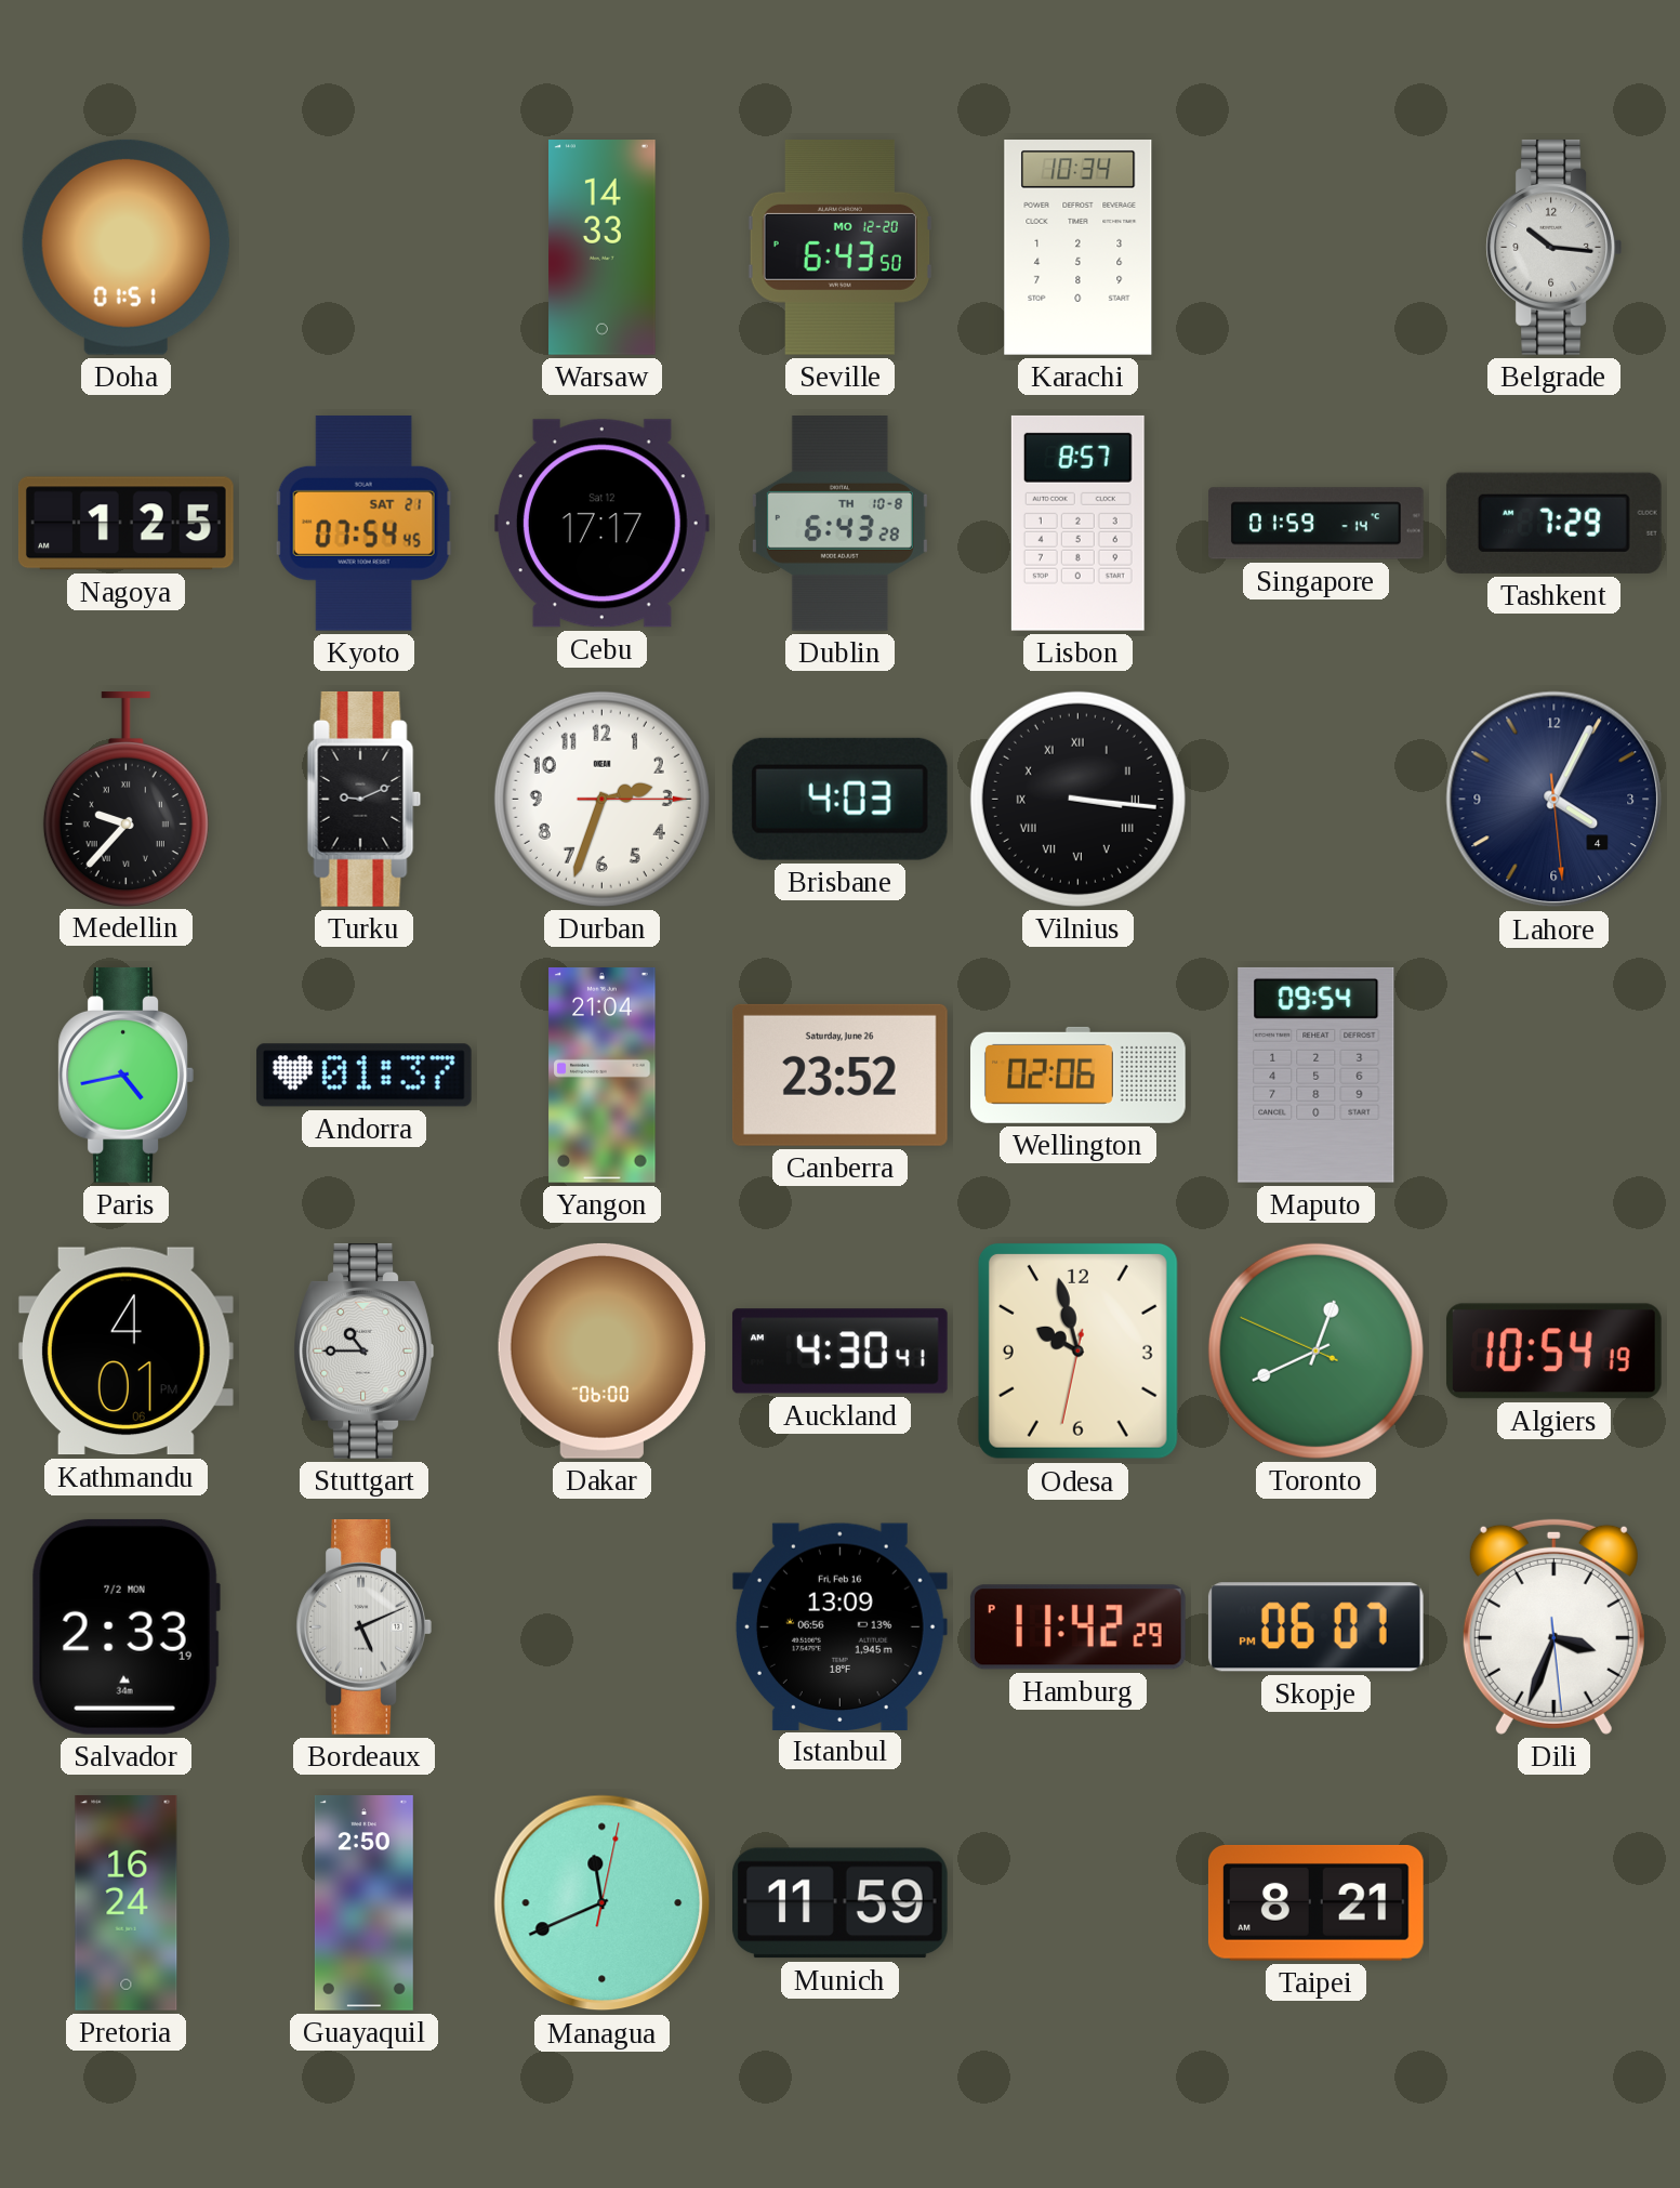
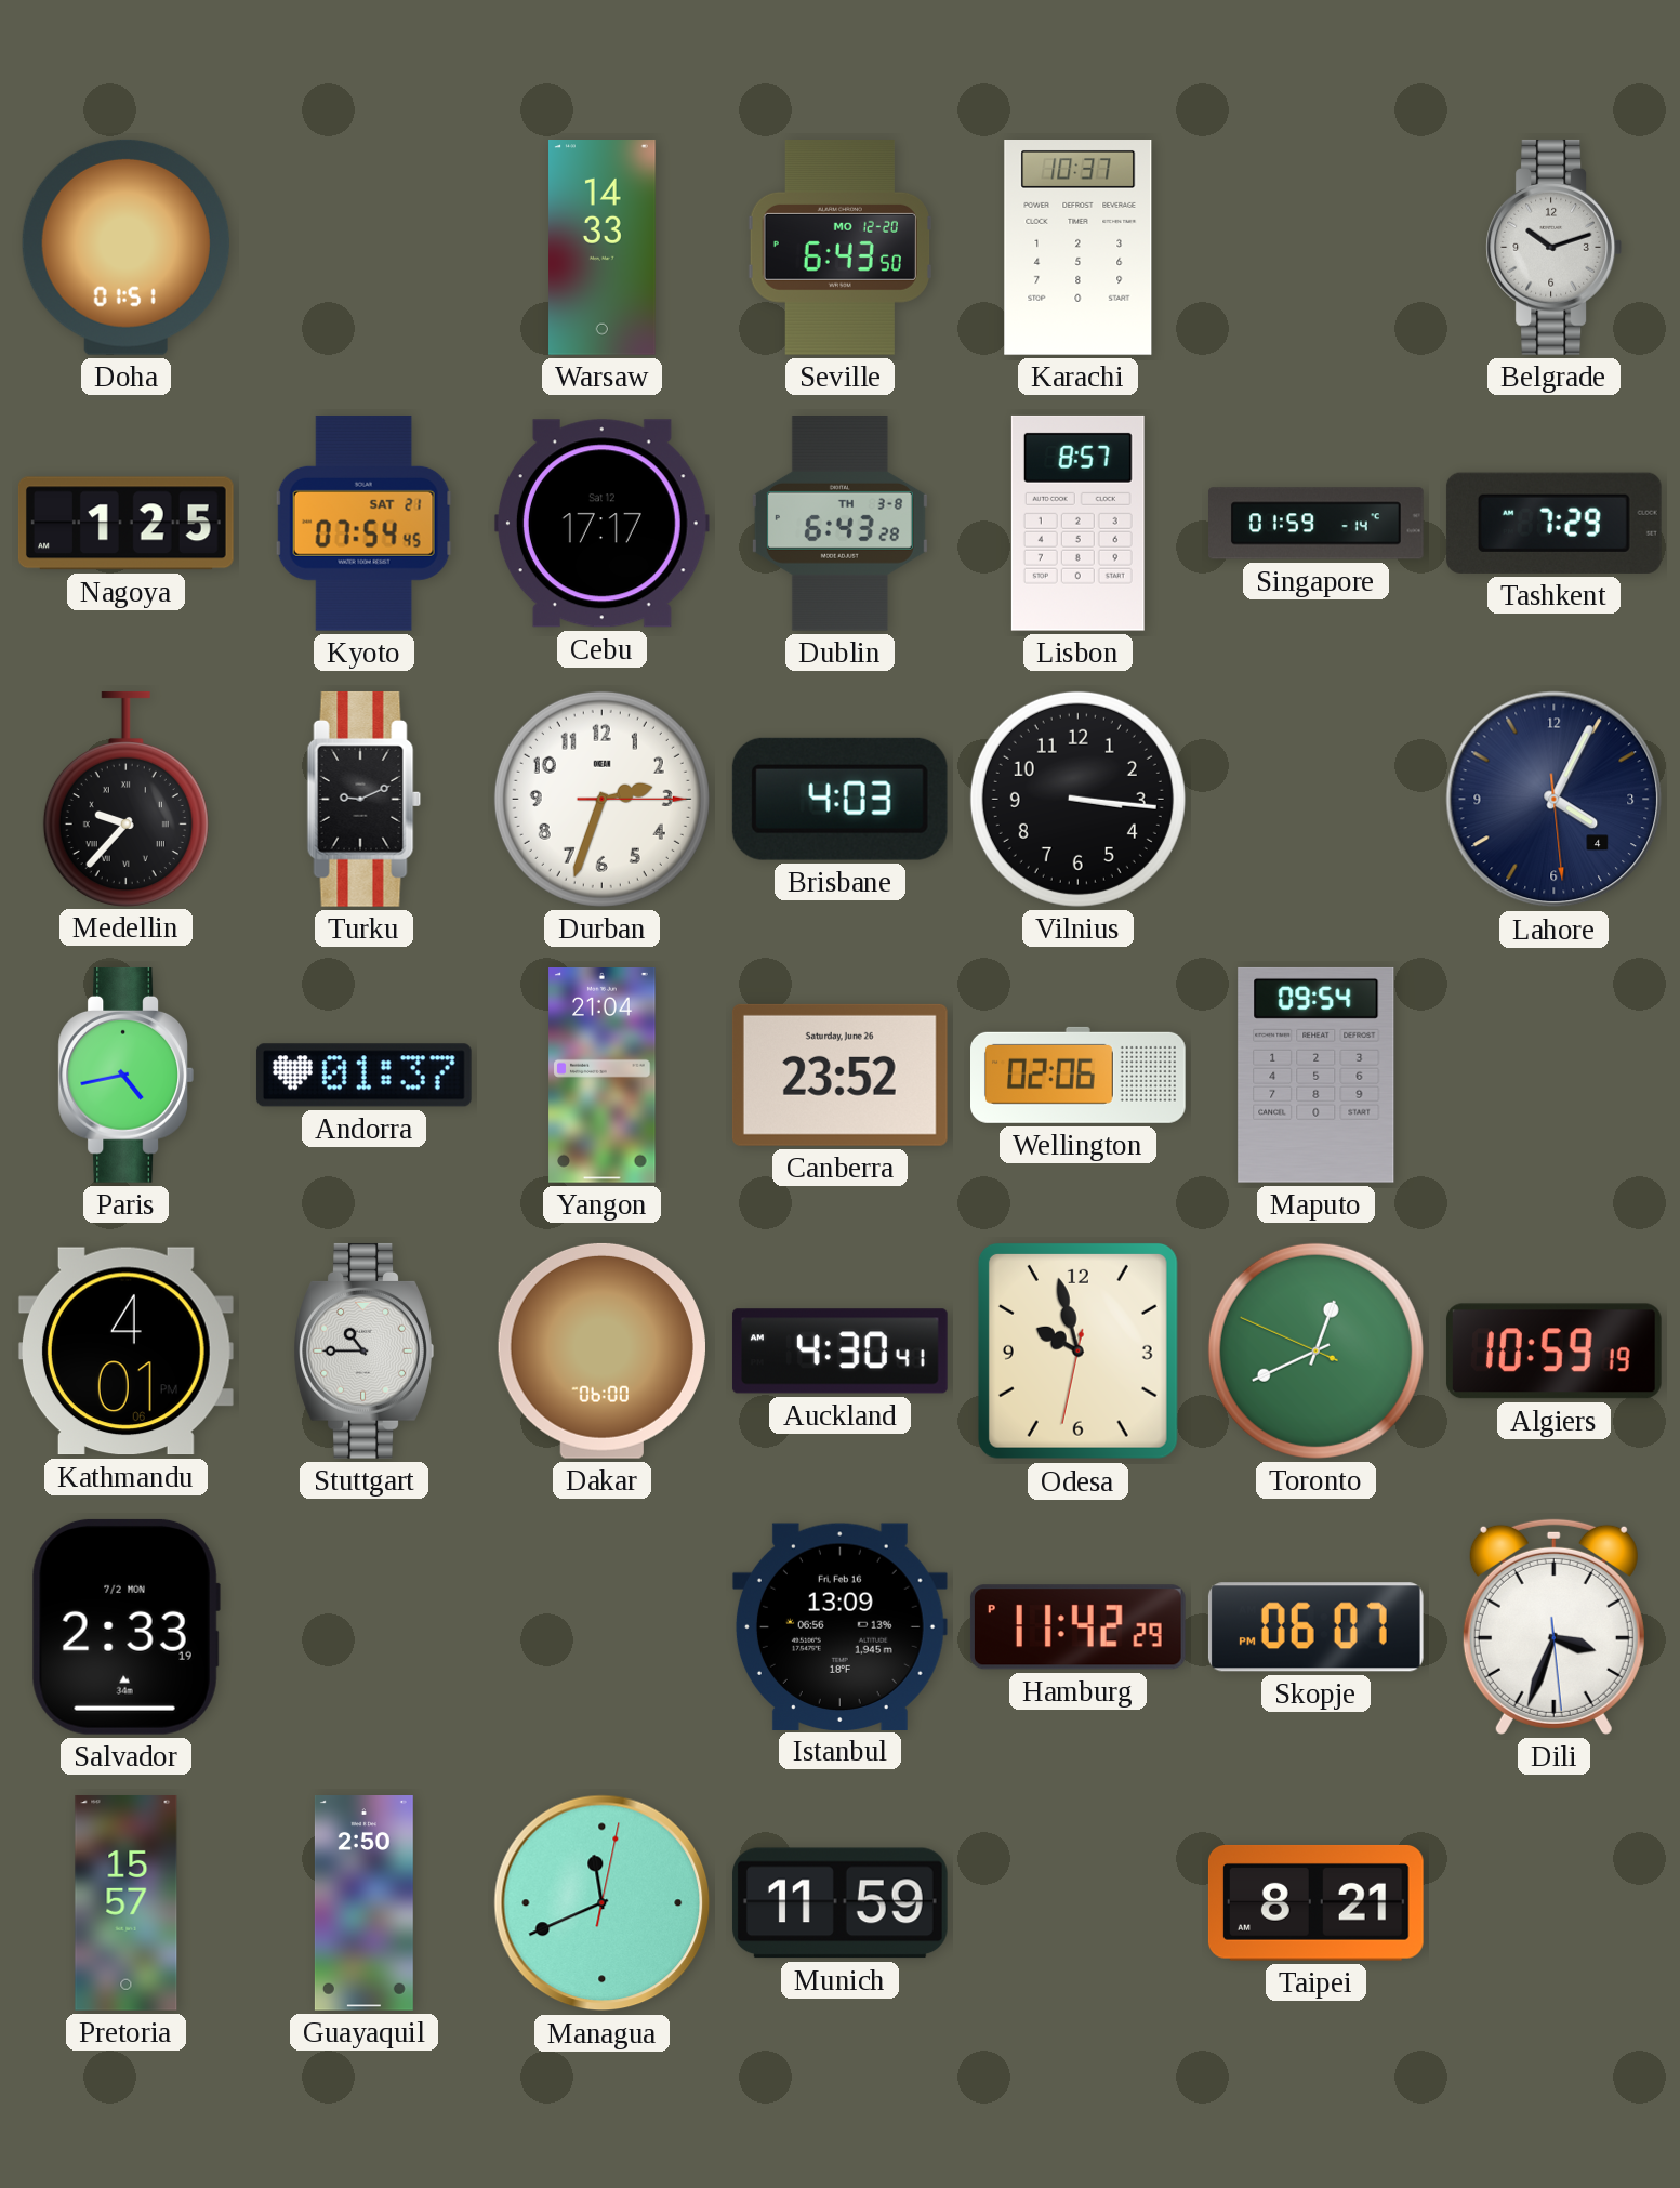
Karachi: 10:34 -> 10:37
Belgrade: 10:16 -> 10:12
Dublin date: TH 10-8 -> TH 3-8
Vilnius numerals: Roman -> Arabic
Algiers: 10:54 -> 10:59
Bordeaux: 5:11 -> none
Pretoria: 16:24 -> 15:57
